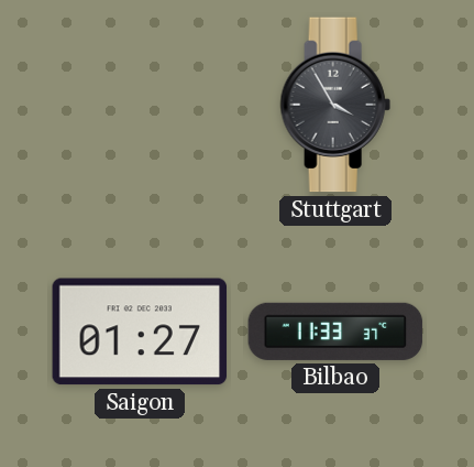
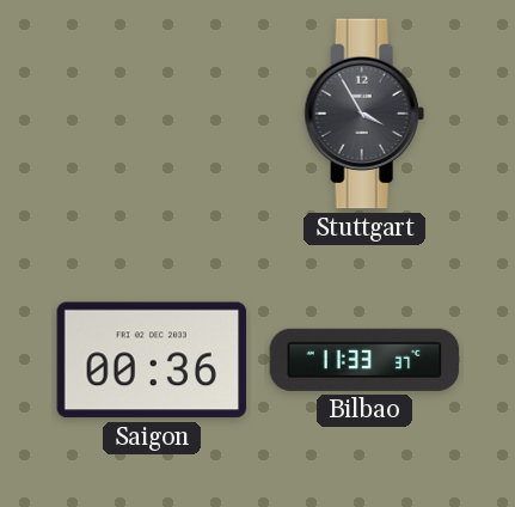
Saigon: 01:27 -> 00:36
